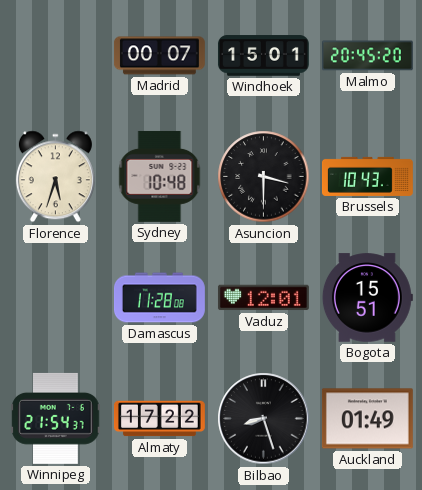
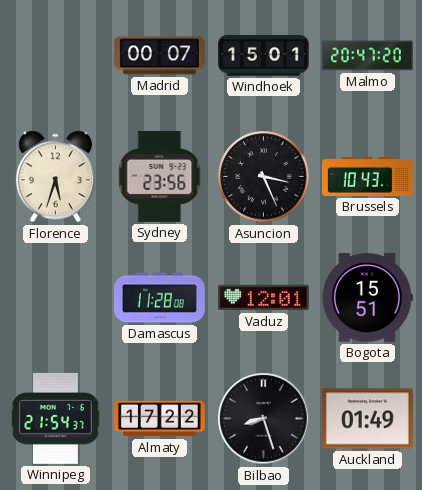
Malmo: 20:45 -> 20:47
Sydney: 10:48 -> 23:56
Asuncion: 3:30 -> 3:26
